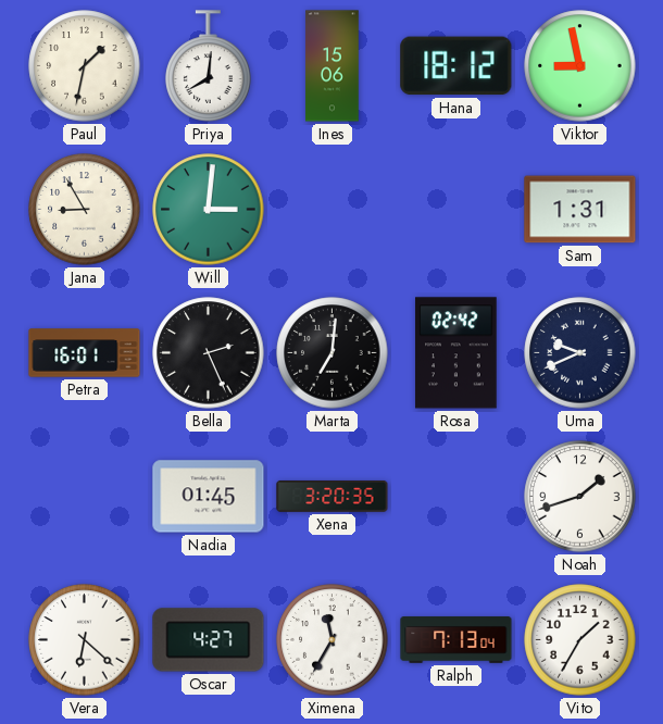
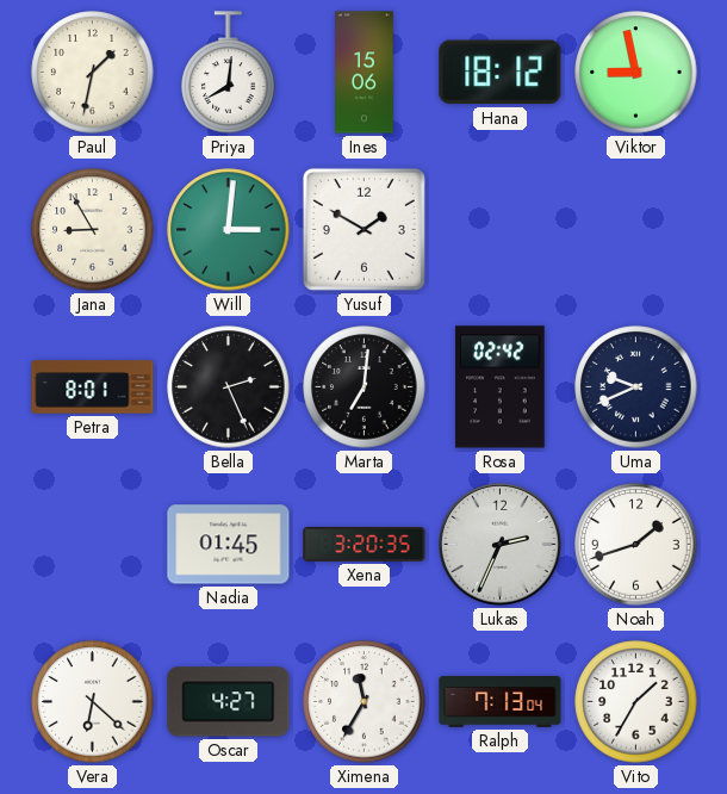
Yusuf: none -> 1:50
Sam: 1:31 -> none
Petra: 16:01 -> 8:01
Lukas: none -> 2:34
